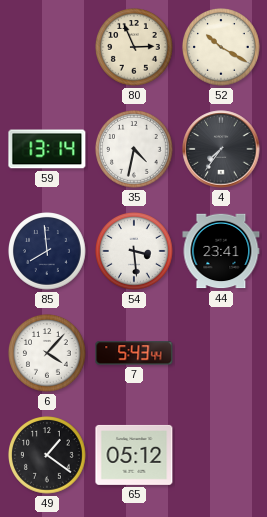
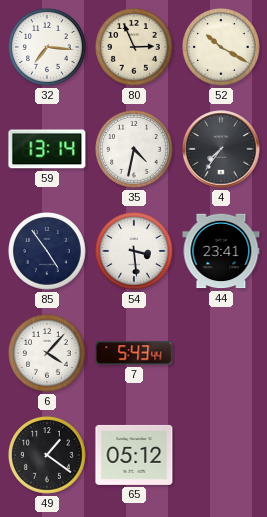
32: none -> 7:16
85: 7:59 -> 4:54
